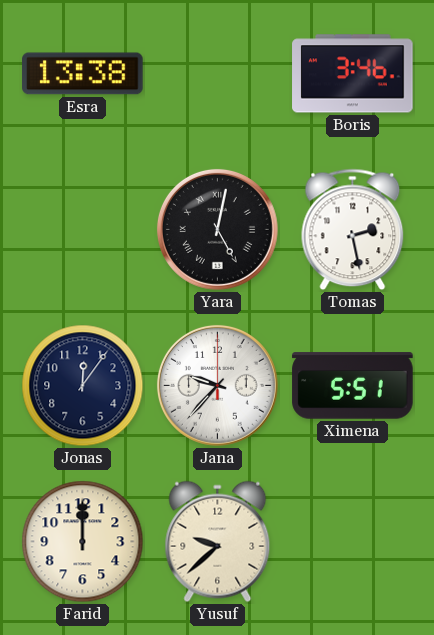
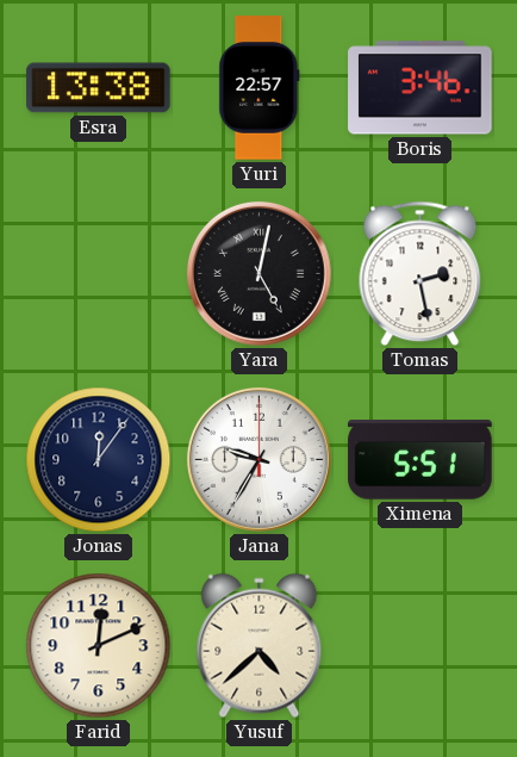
Yuri: none -> 22:57
Jana: 9:37 -> 9:35
Farid: 12:00 -> 12:11
Yusuf: 9:38 -> 4:38
